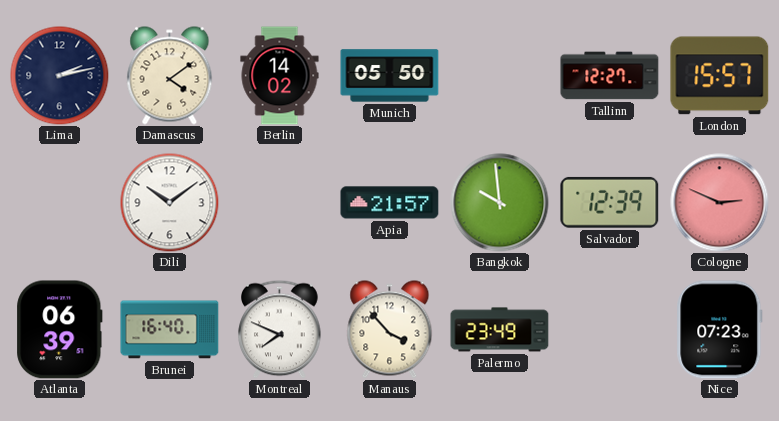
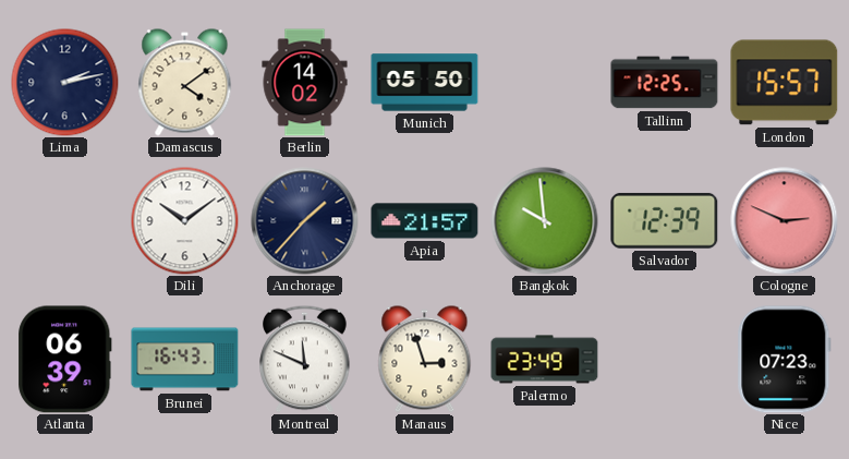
Tallinn: 12:27 -> 12:25
Anchorage: none -> 1:37
Brunei: 16:40 -> 16:43
Montreal: 7:49 -> 11:49
Manaus: 3:53 -> 2:57
